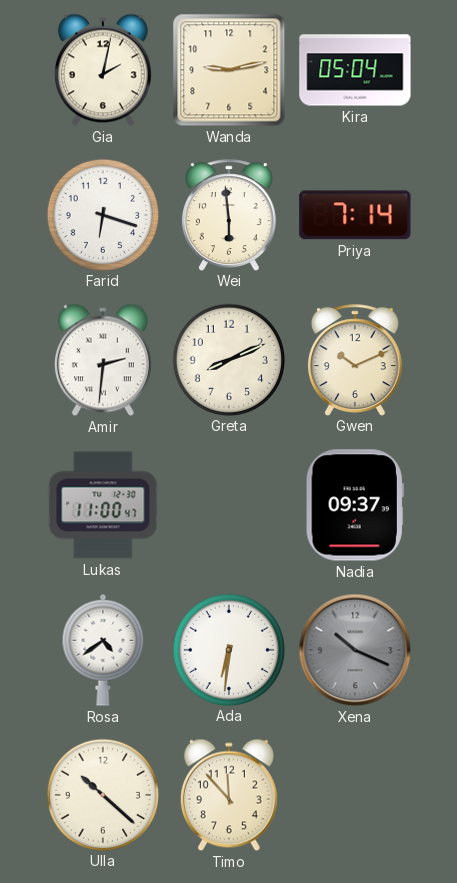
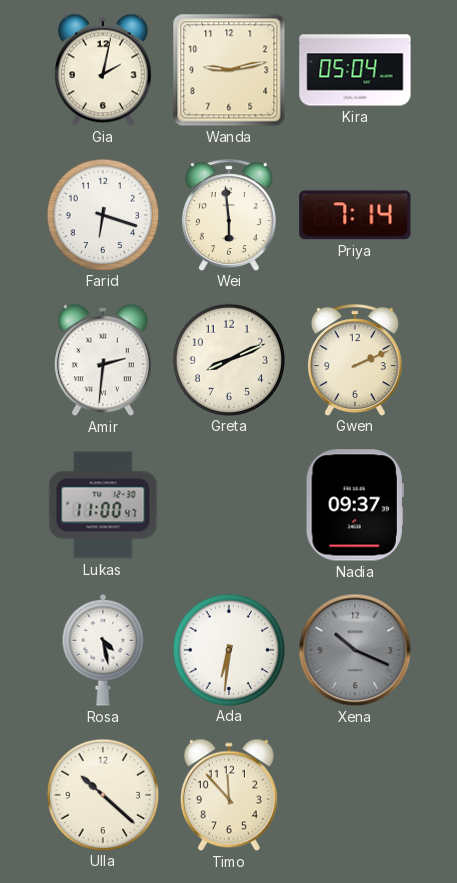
Gwen: 10:11 -> 2:11
Rosa: 4:39 -> 4:28
